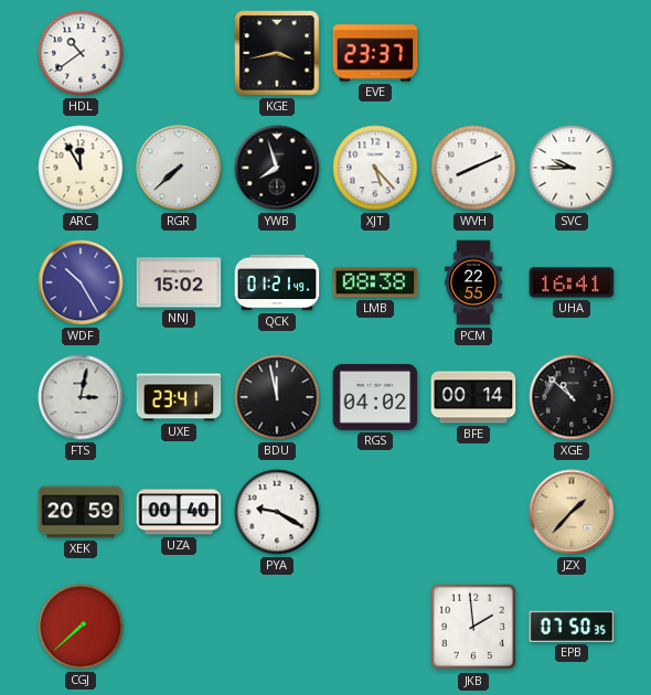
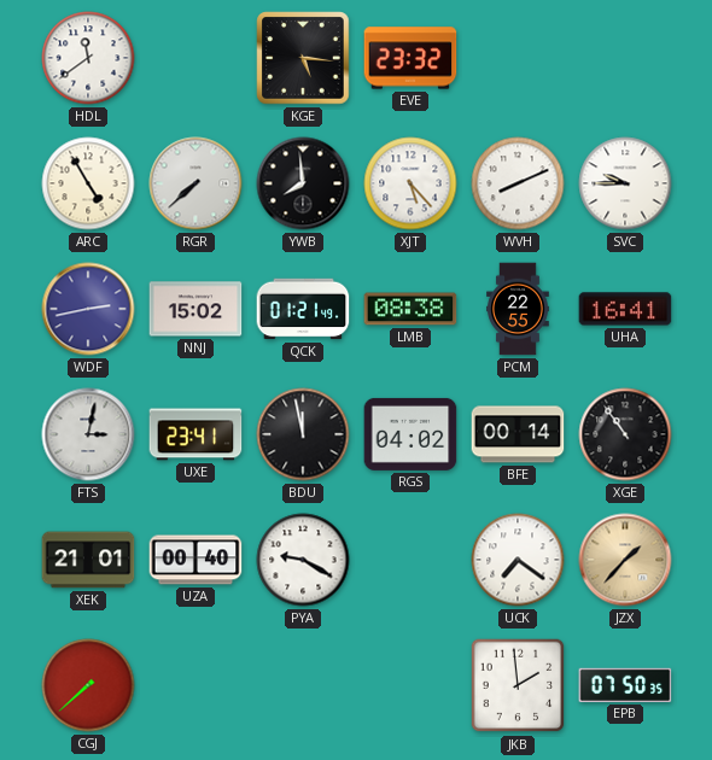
HDL: 10:39 -> 11:39
KGE: 3:43 -> 5:16
EVE: 23:37 -> 23:32
ARC: 11:55 -> 4:55
YWB: 7:57 -> 7:59
WDF: 10:25 -> 2:43
XGE: 10:52 -> 10:54
XEK: 20:59 -> 21:01
UCK: none -> 7:21
